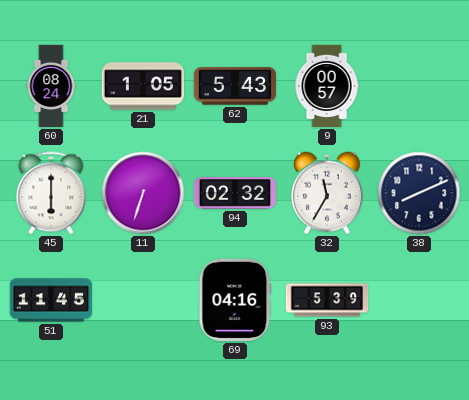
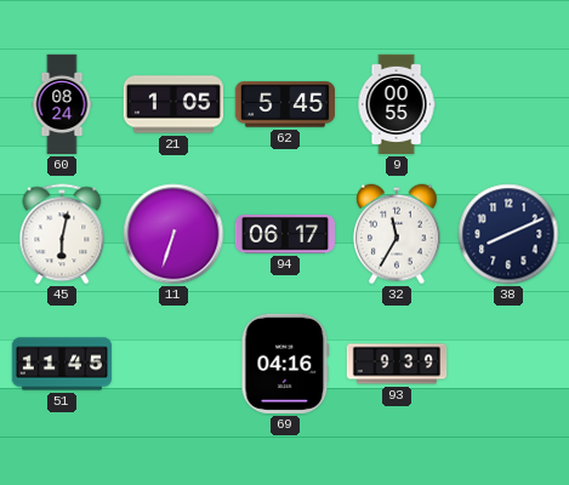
62: 5:43 -> 5:45
9: 00:57 -> 00:55
45: 6:00 -> 6:02
94: 02:32 -> 06:17
93: 5:39 -> 9:39
